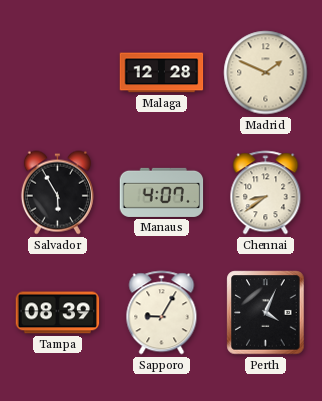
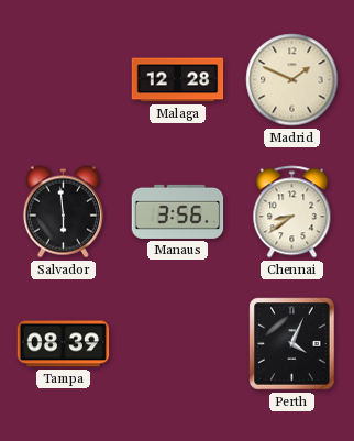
Salvador: 5:55 -> 5:59
Manaus: 4:07 -> 3:56
Sapporo: 9:05 -> none
